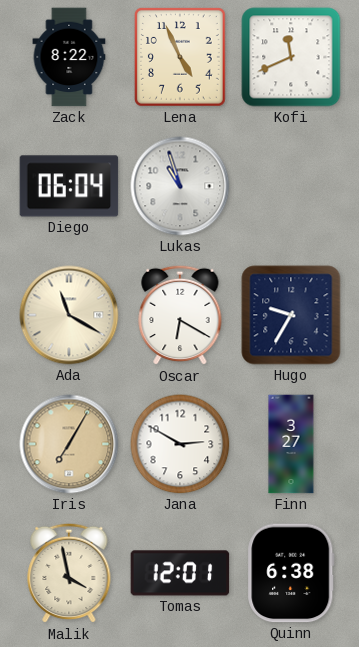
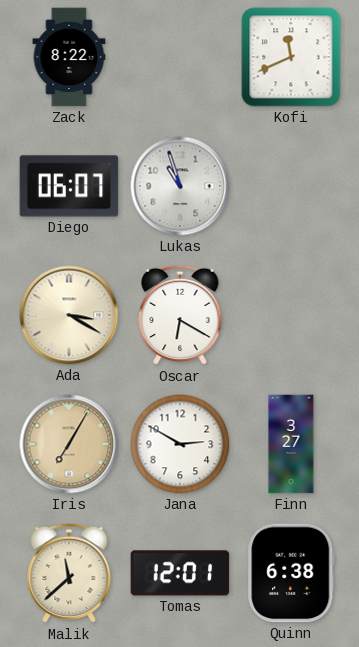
Lena: 4:56 -> none
Diego: 06:04 -> 06:07
Ada: 11:20 -> 3:20
Hugo: 9:35 -> none
Malik: 3:58 -> 11:38
